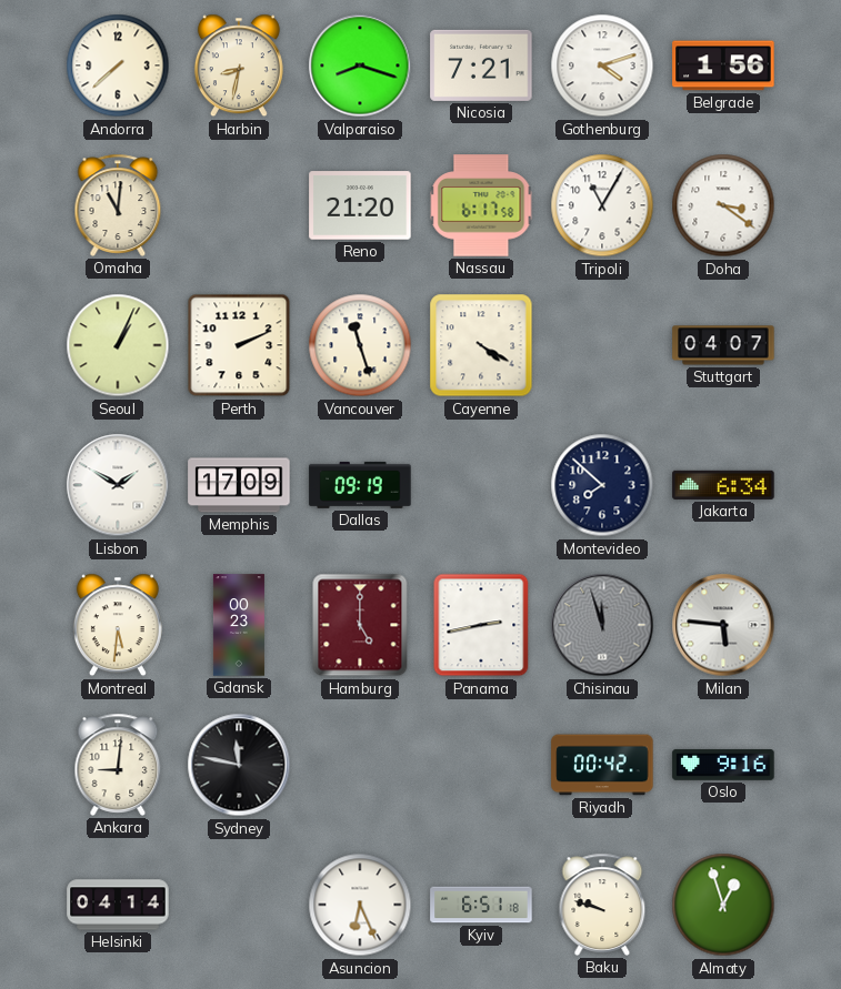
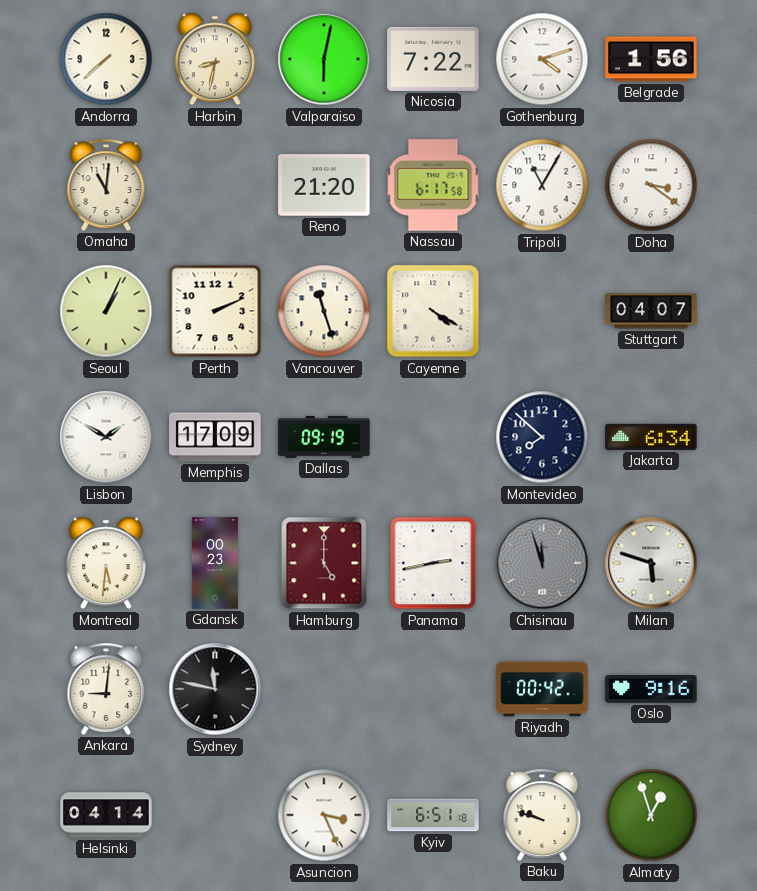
Valparaiso: 8:18 -> 6:02
Nicosia: 7:21 -> 7:22
Milan: 5:46 -> 5:48
Asuncion: 6:26 -> 3:26
